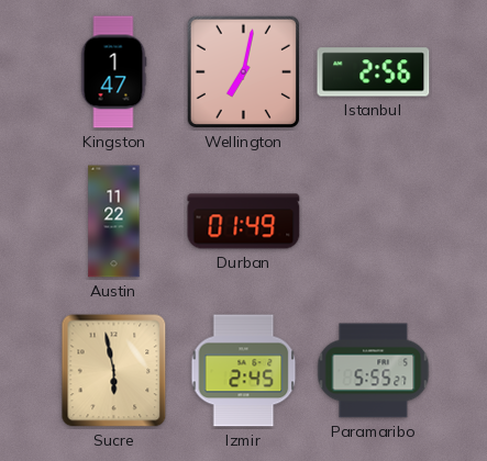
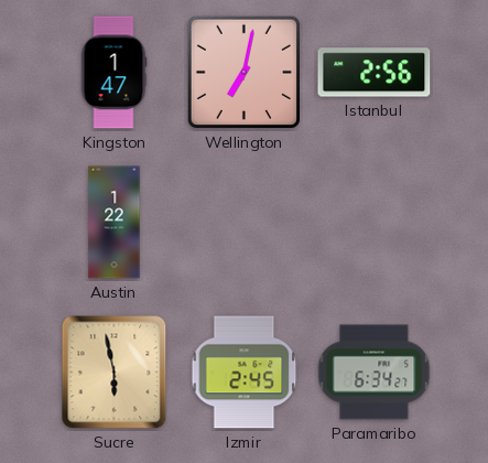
Austin: 11:22 -> 1:22
Durban: 01:49 -> none
Paramaribo: 5:55 -> 6:34
